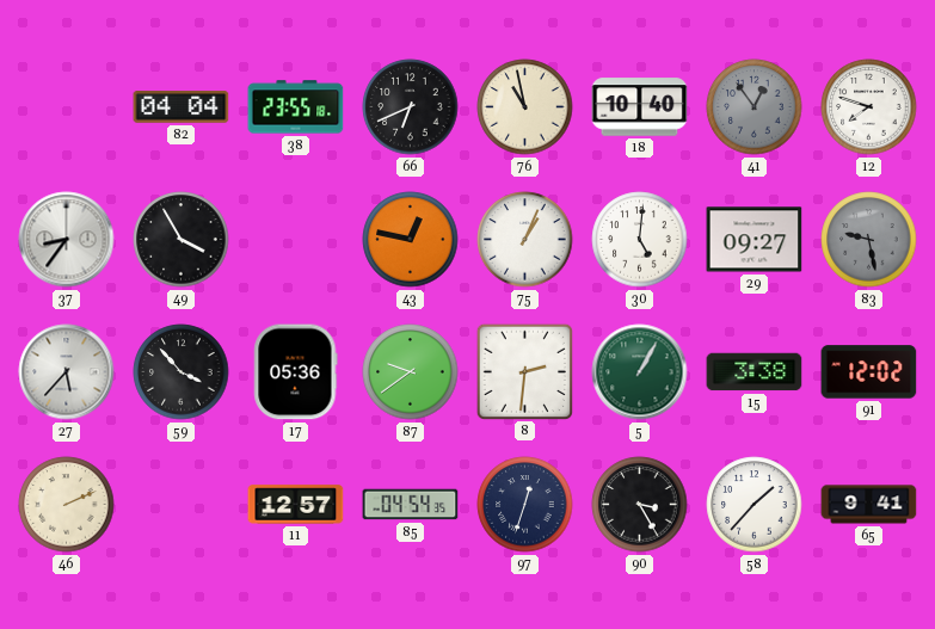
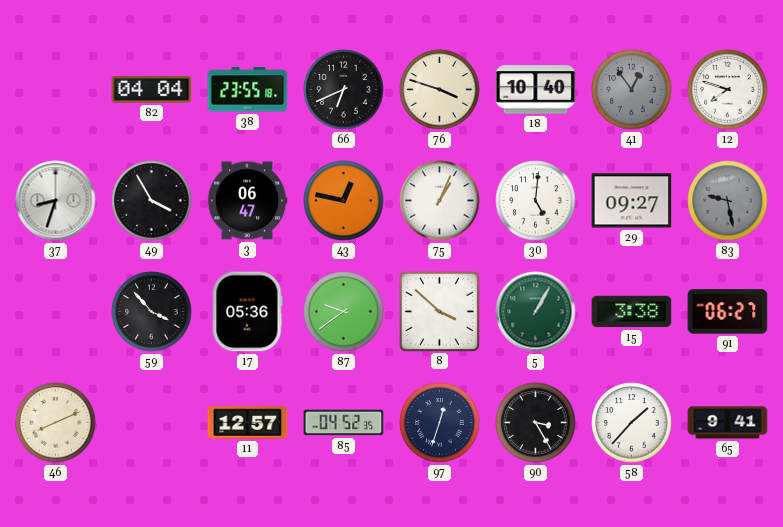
76: 10:58 -> 3:48
37: 8:36 -> 8:33
3: none -> 06:47
27: 5:37 -> none
8: 2:31 -> 3:52
91: 12:02 -> 06:27
46: 2:11 -> 8:11
85: 04:54 -> 04:52
